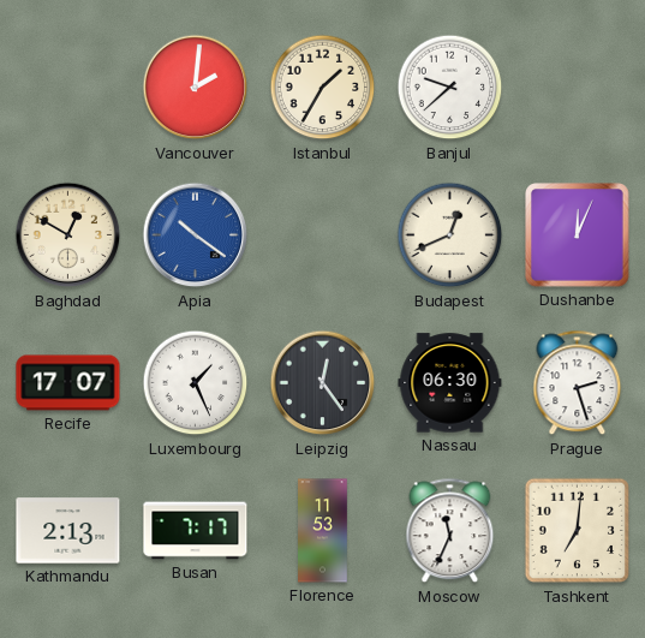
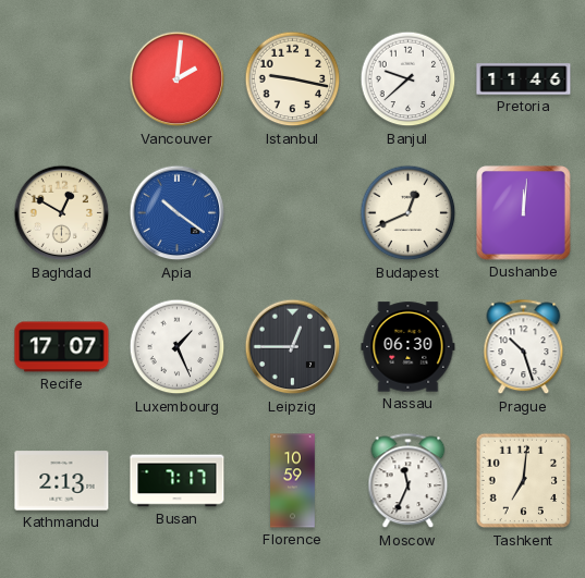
Istanbul: 1:35 -> 9:17
Pretoria: none -> 11:46
Dushanbe: 12:04 -> 12:01
Leipzig: 12:24 -> 12:45
Prague: 2:27 -> 10:27
Florence: 11:53 -> 10:59
